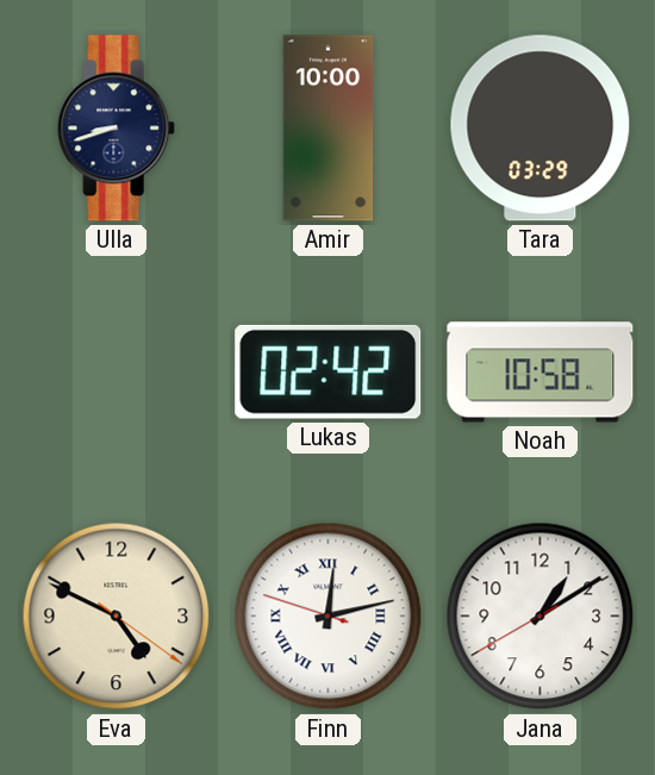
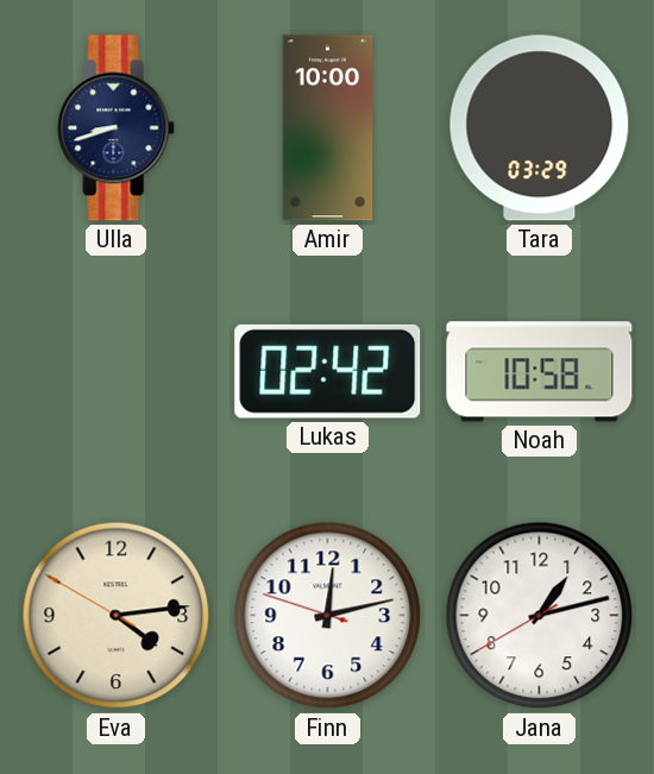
Eva: 4:49 -> 4:13
Finn numerals: Roman -> Arabic
Jana: 1:09 -> 1:12
